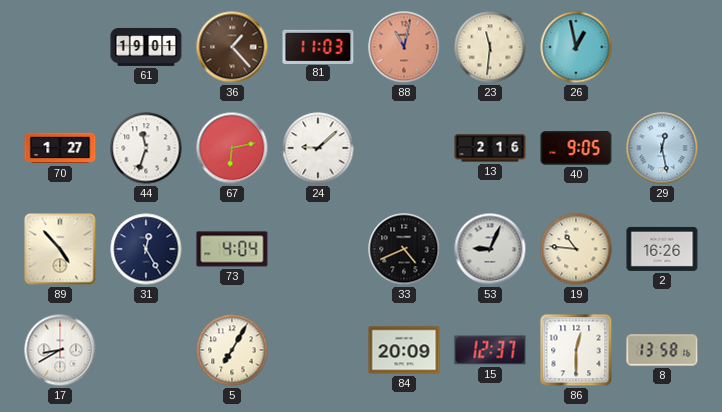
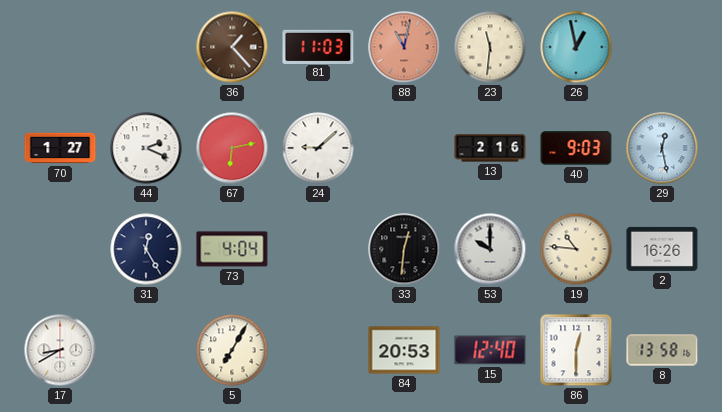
61: 19:01 -> none
44: 11:33 -> 2:19
40: 9:05 -> 9:03
89: 4:53 -> none
33: 4:41 -> 12:31
53: 9:04 -> 10:00
84: 20:09 -> 20:53
15: 12:37 -> 12:40
